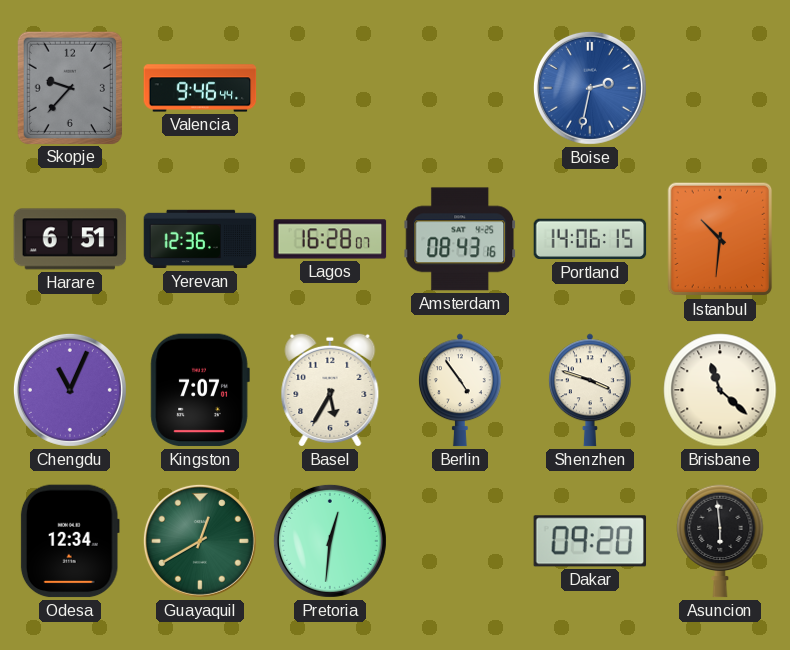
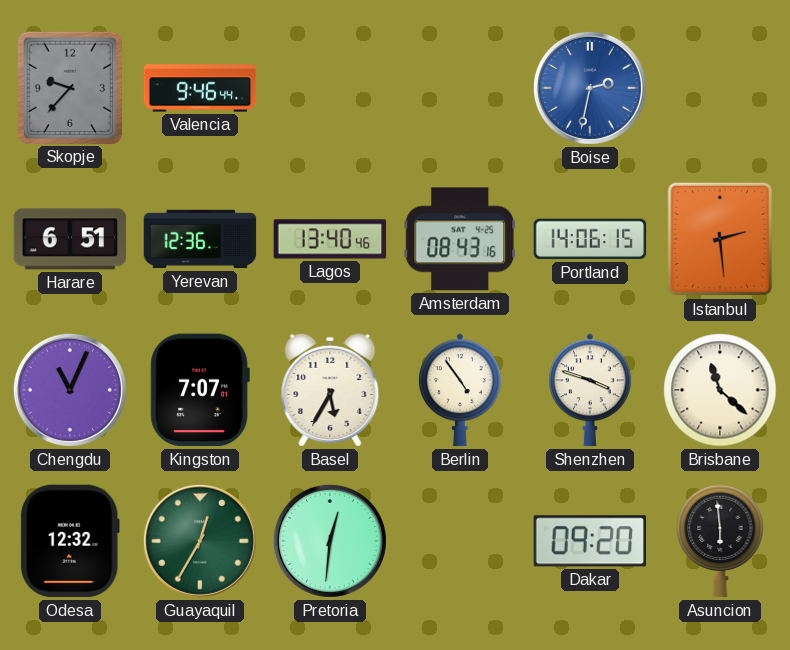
Lagos: 16:28 -> 13:40
Istanbul: 10:31 -> 2:29
Odesa: 12:34 -> 12:32
Guayaquil: 12:40 -> 12:35
